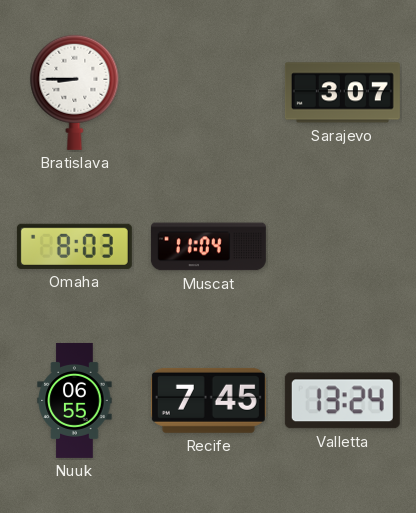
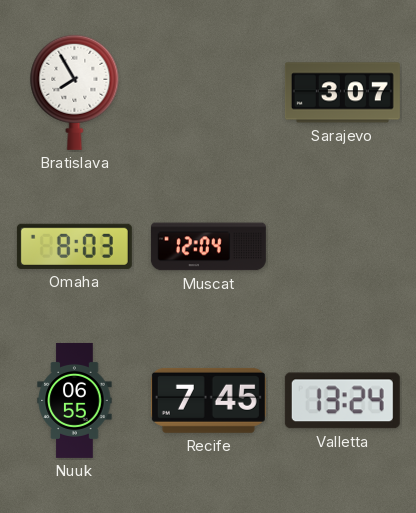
Bratislava: 8:45 -> 7:55
Muscat: 11:04 -> 12:04
